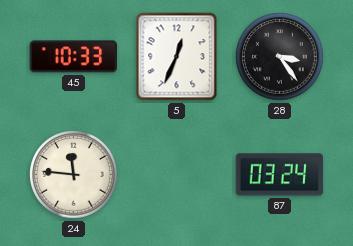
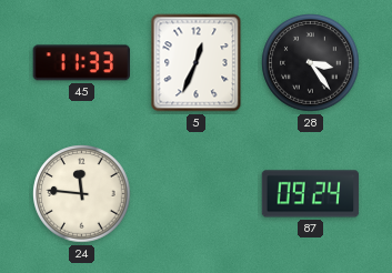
45: 10:33 -> 11:33
87: 03:24 -> 09:24
